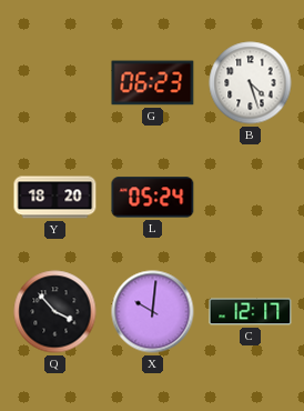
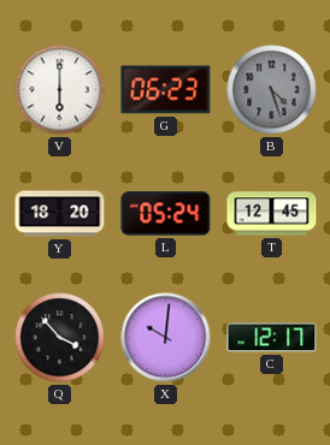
V: none -> 6:00
B dial: white -> grey
T: none -> 12:45
